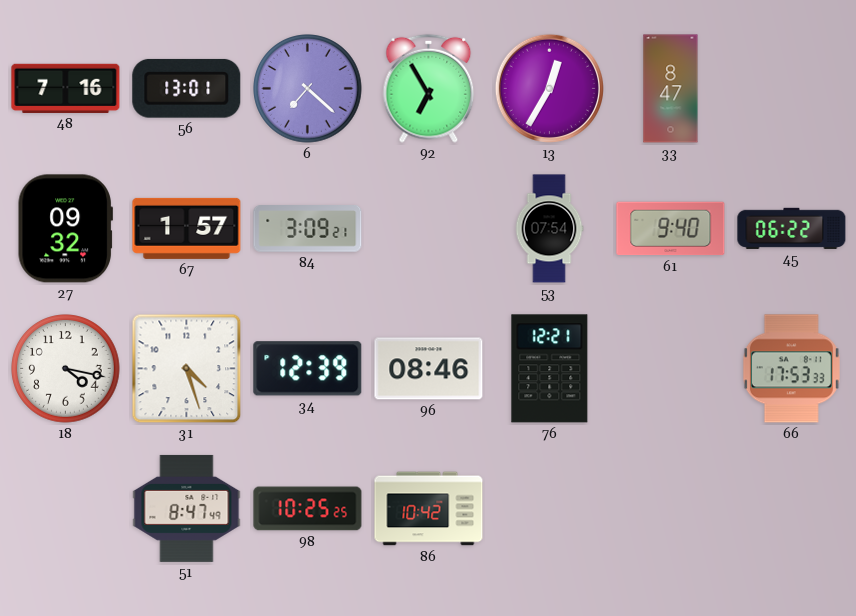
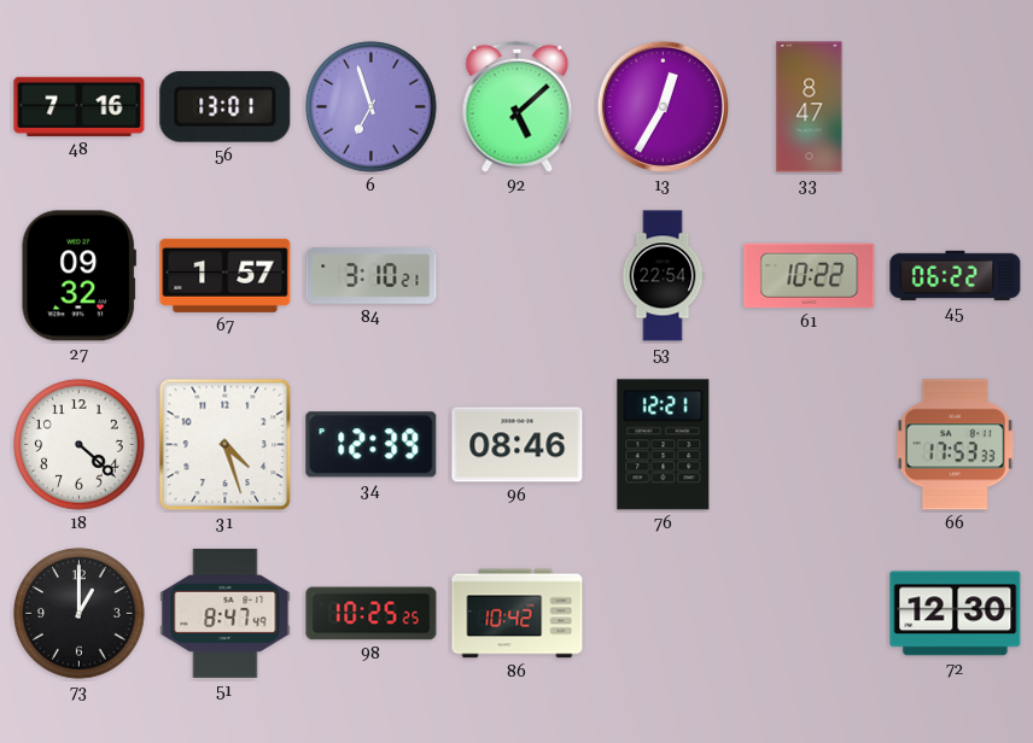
6: 7:22 -> 6:57
92: 6:55 -> 5:08
84: 3:09 -> 3:10
53: 07:54 -> 22:54
61: 9:40 -> 10:22
18: 4:17 -> 4:22
73: none -> 1:00
72: none -> 12:30
